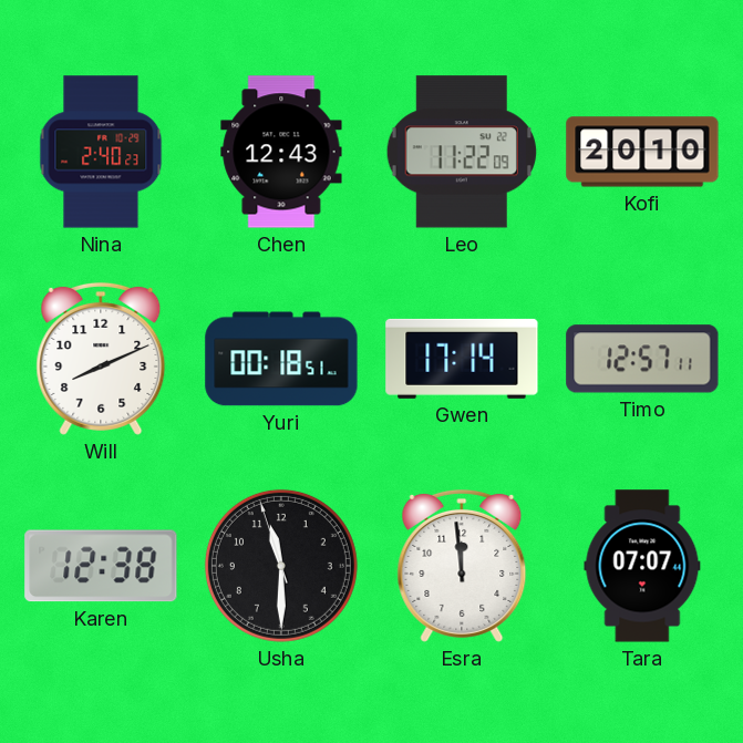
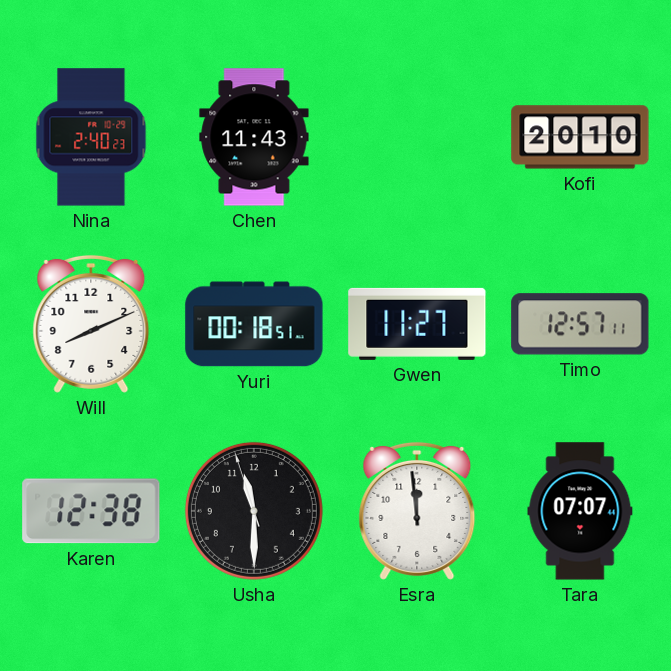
Chen: 12:43 -> 11:43
Leo: 11:22 -> none
Gwen: 17:14 -> 11:27
